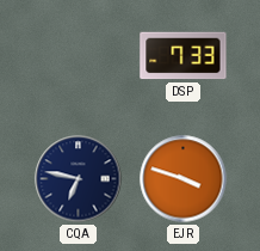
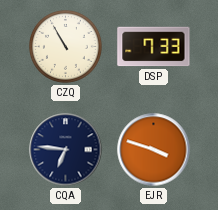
CZQ: none -> 10:55
CQA: 6:47 -> 6:46
